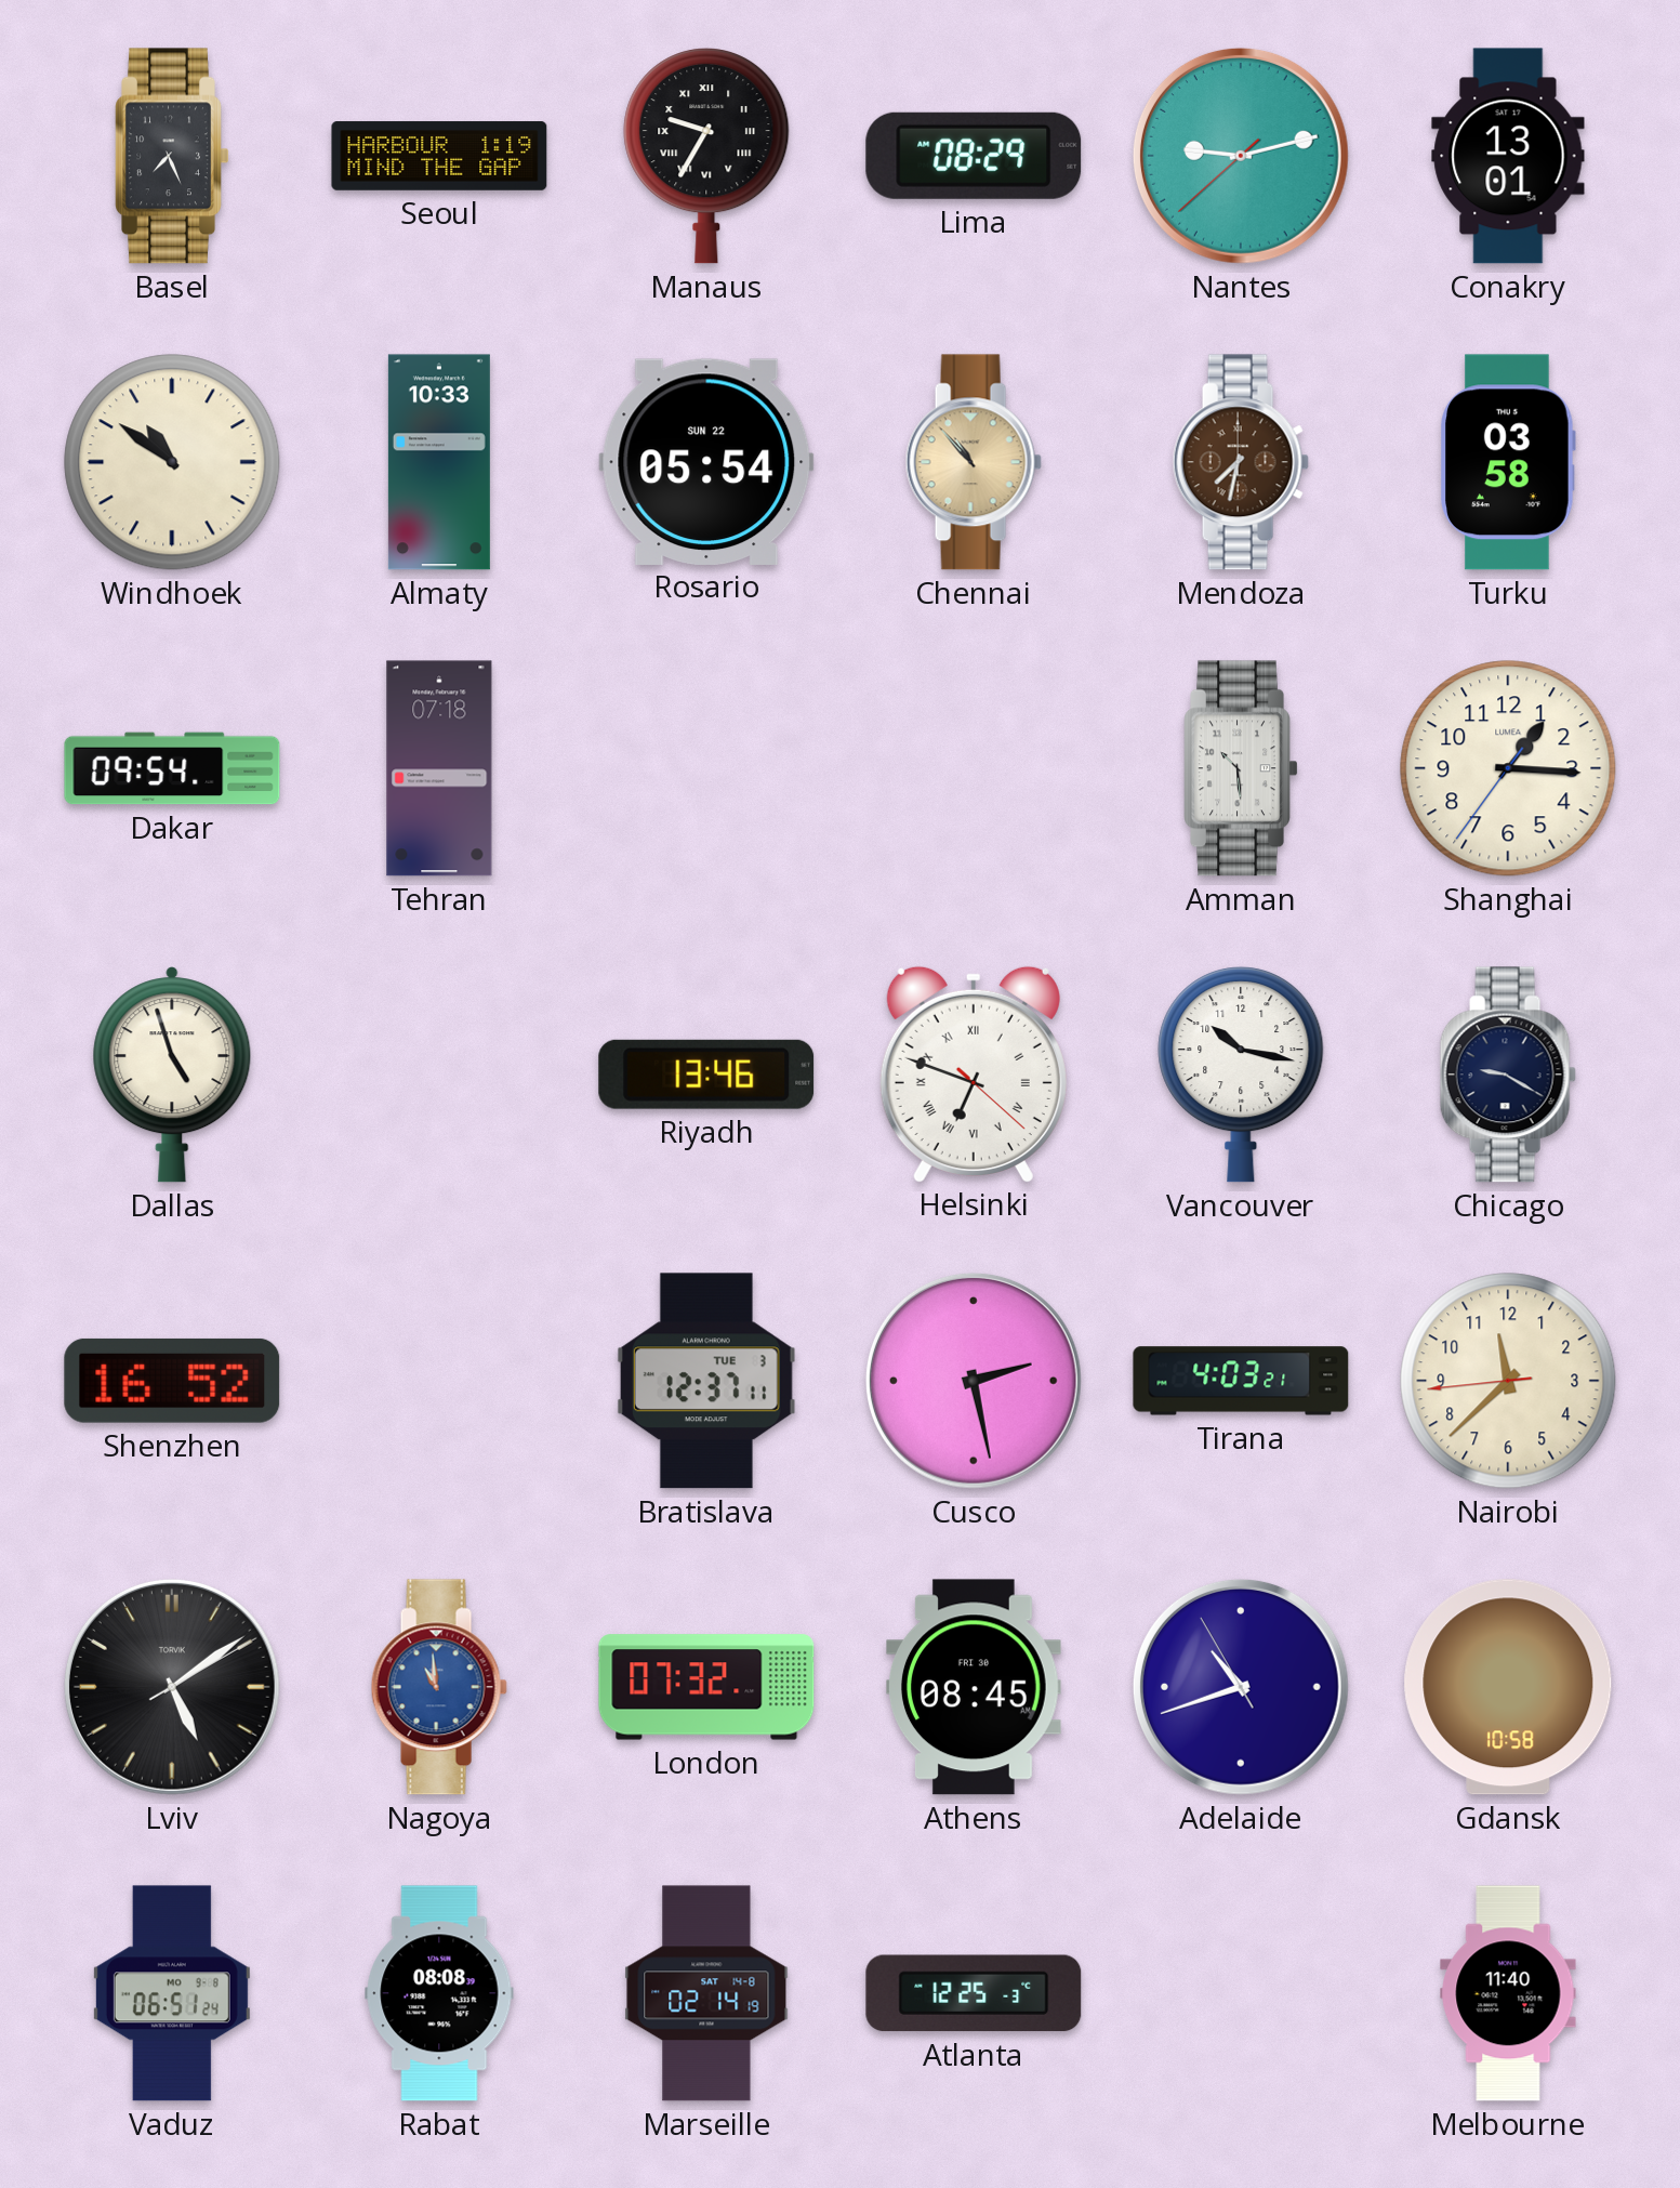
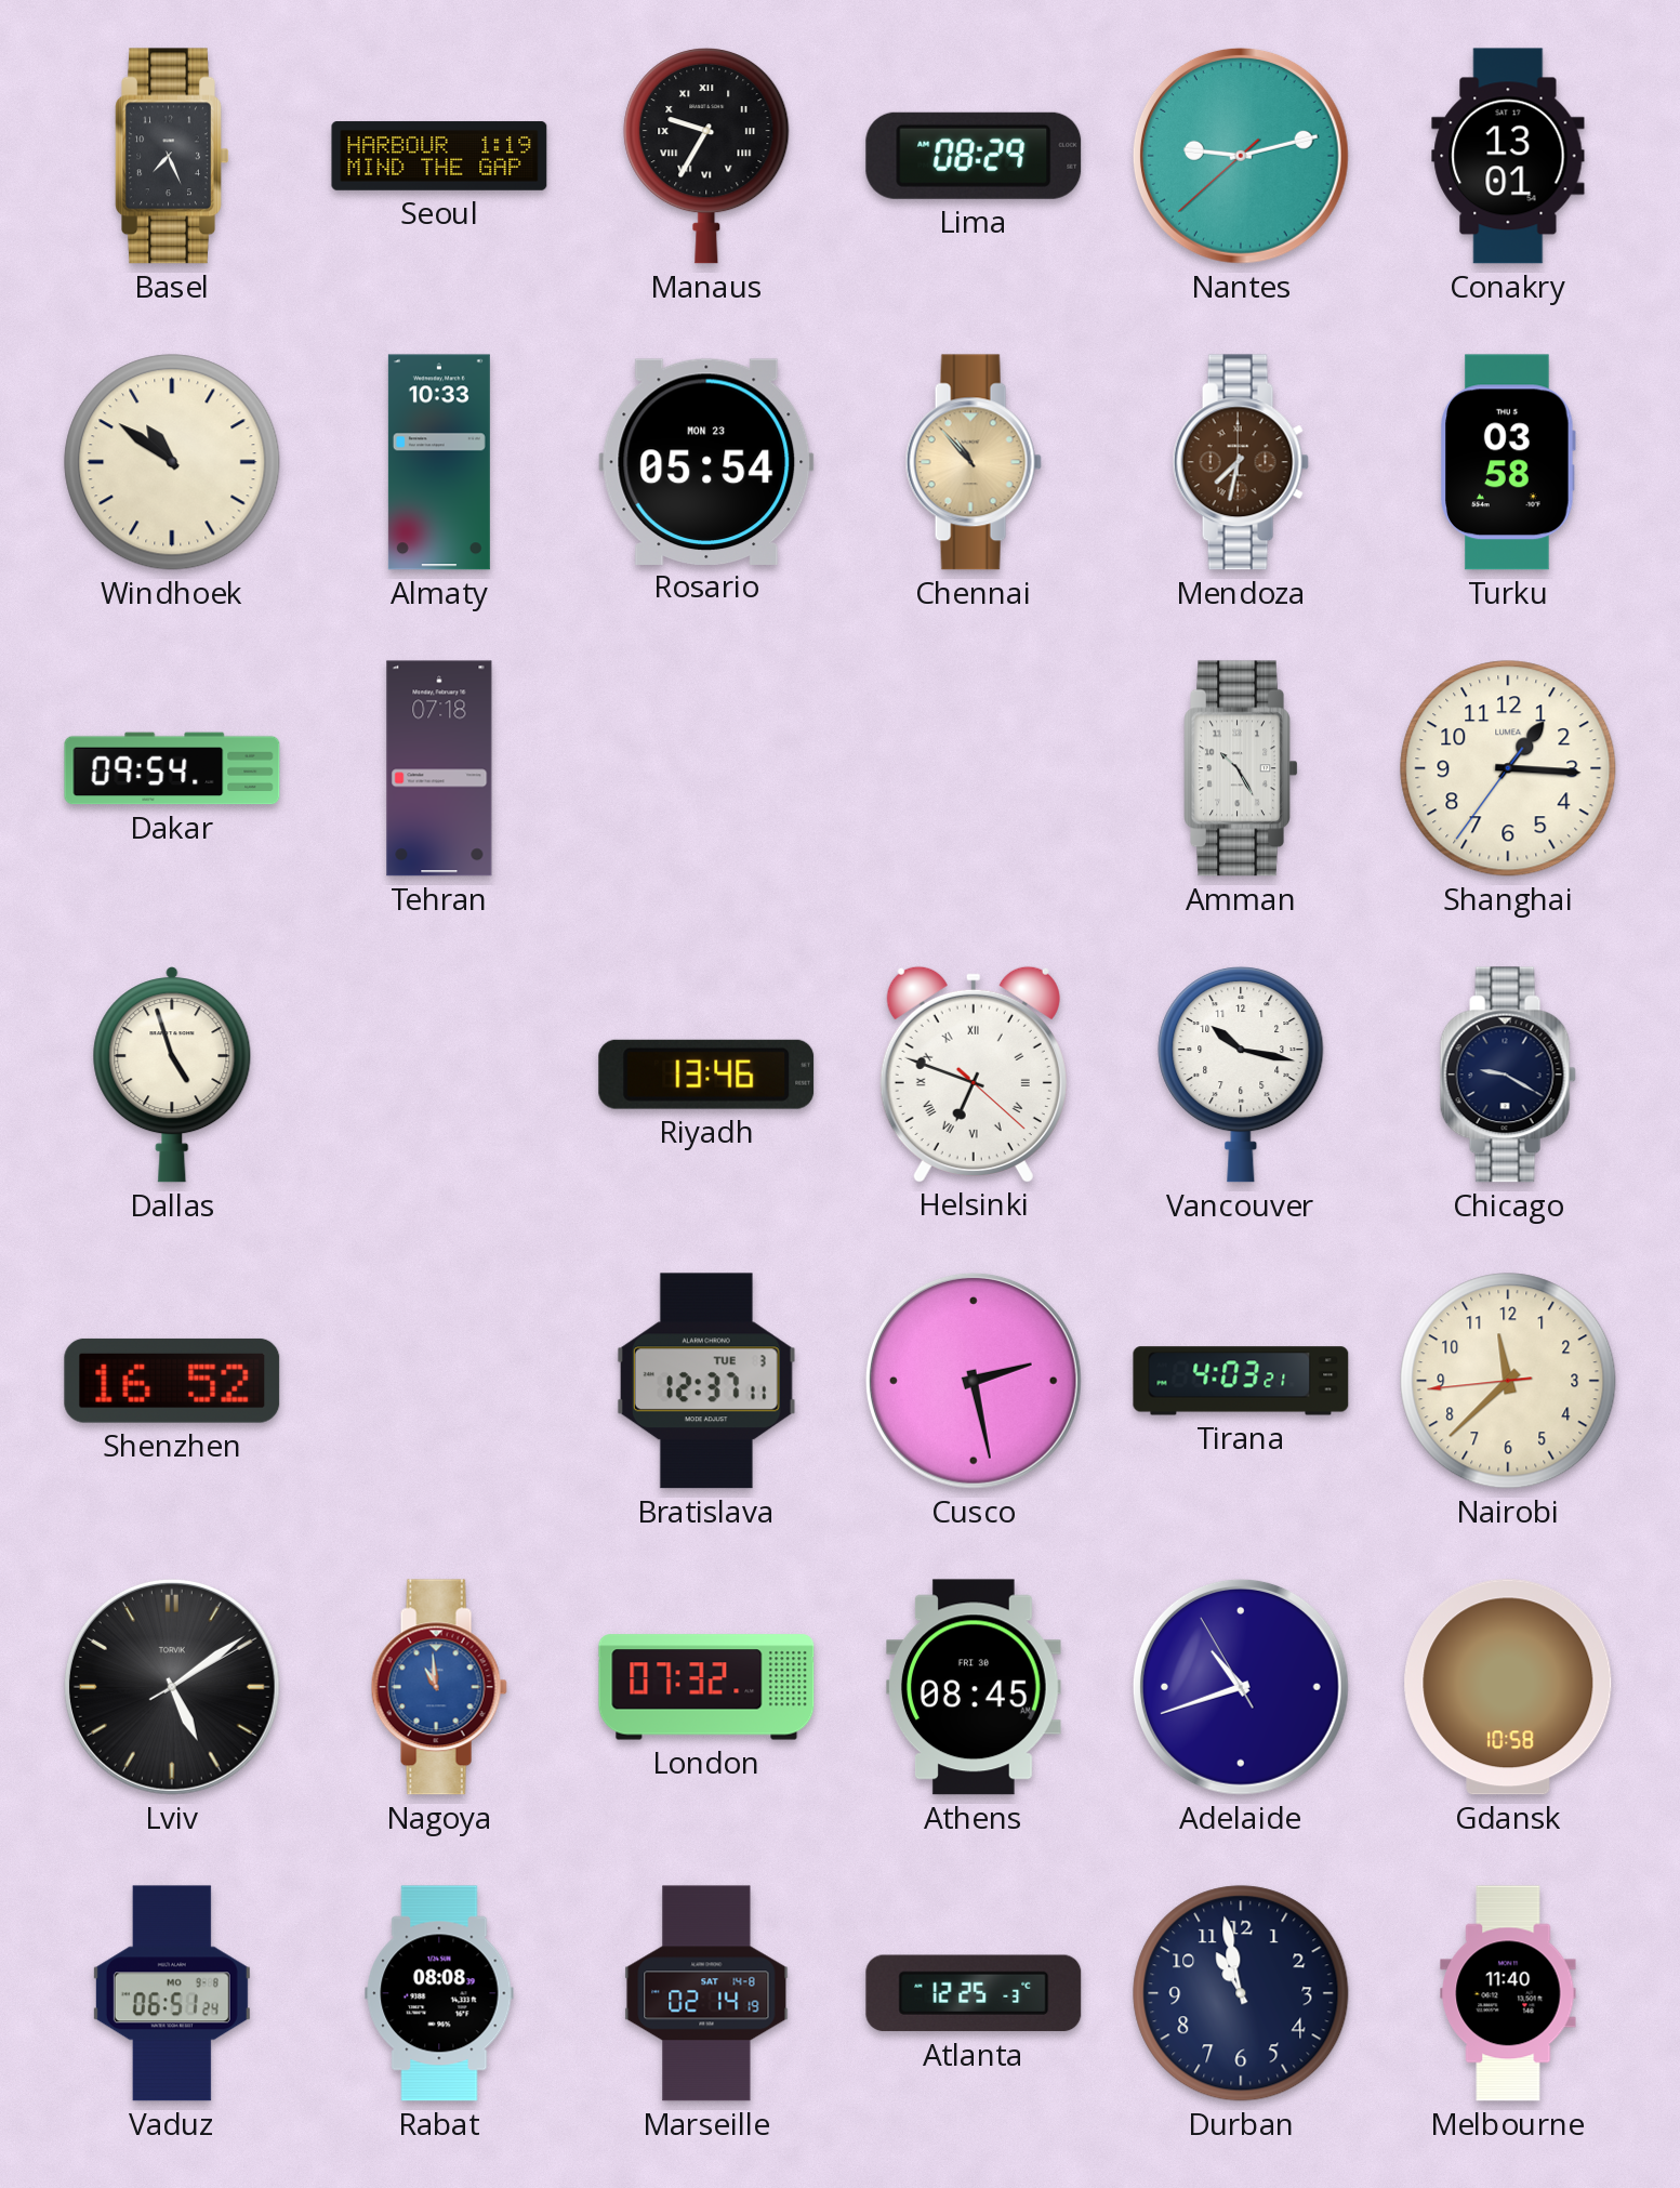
Rosario date: SUN 22 -> MON 23
Amman: 10:29 -> 10:25
Durban: none -> 10:58
